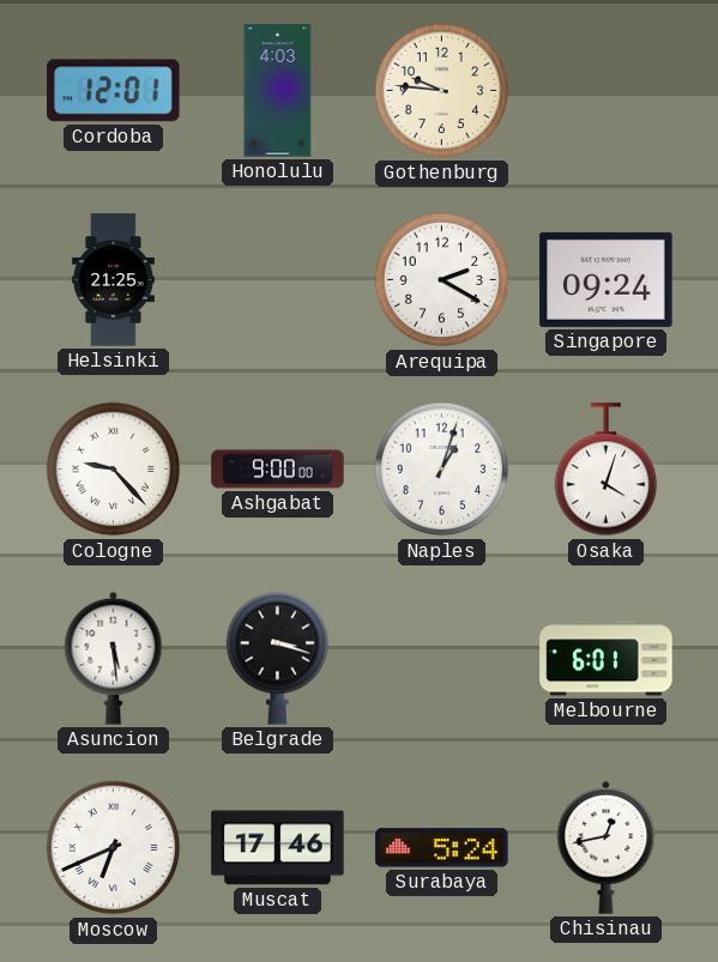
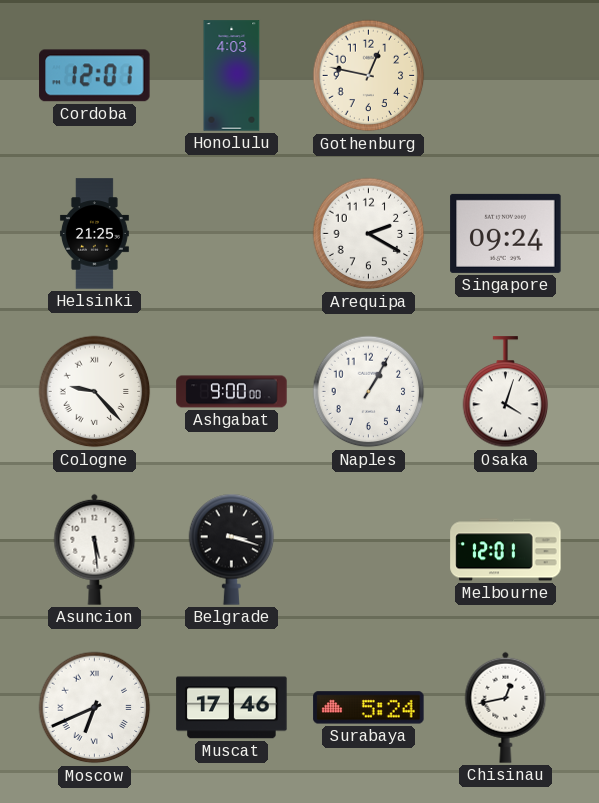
Gothenburg: 9:46 -> 12:47
Naples: 1:03 -> 1:05
Melbourne: 6:01 -> 12:01
